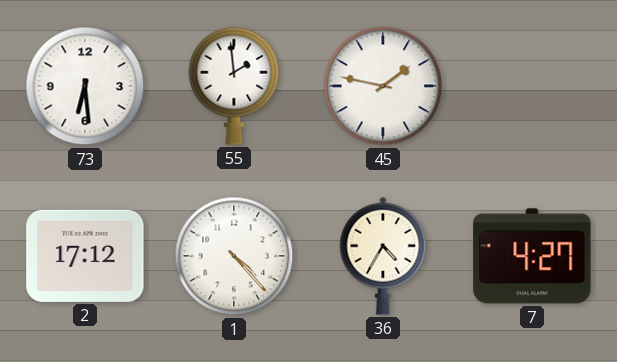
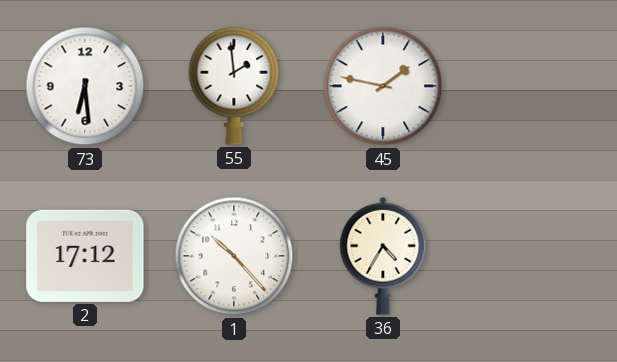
1: 4:23 -> 10:23
7: 4:27 -> none
